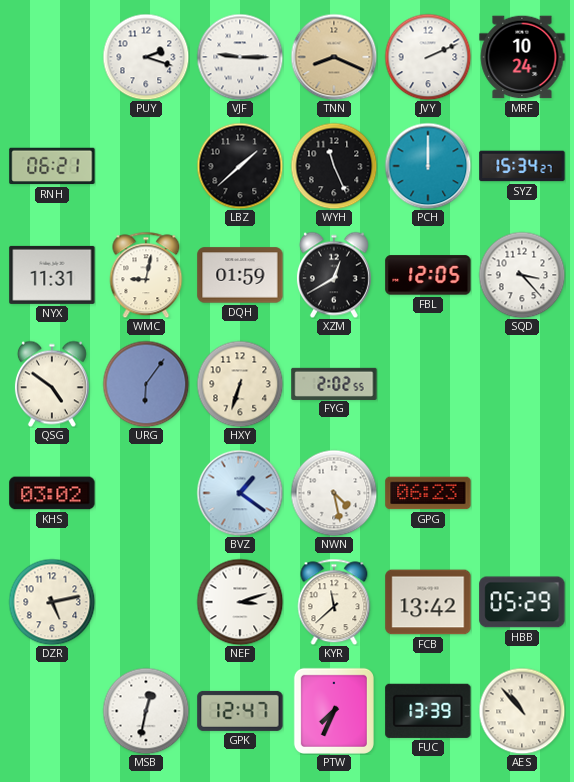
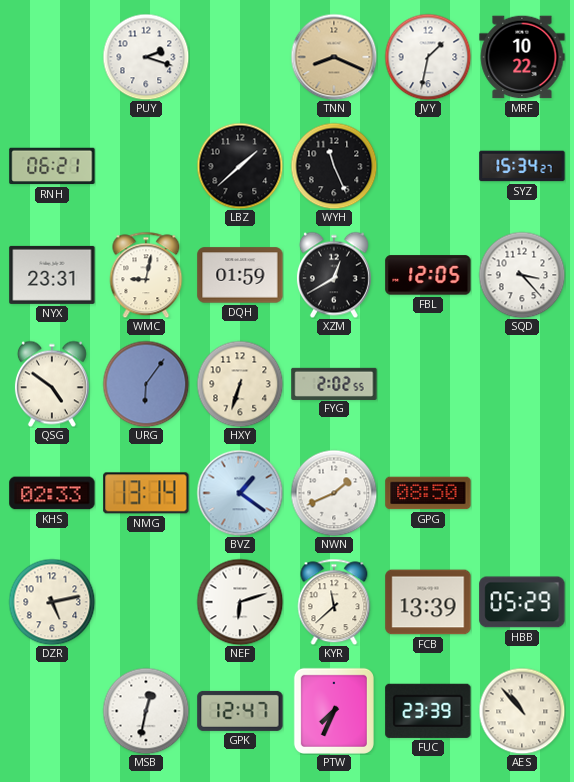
VJF: 9:15 -> none
JVY: 2:11 -> 1:32
MRF: 10:24 -> 10:22
PCH: 12:00 -> none
NYX: 11:31 -> 23:31
KHS: 03:02 -> 02:33
NMG: none -> 13:14
NWN: 4:28 -> 1:41
GPG: 06:23 -> 08:50
NEF: 3:12 -> 6:12
FCB: 13:42 -> 13:39
FUC: 13:39 -> 23:39
